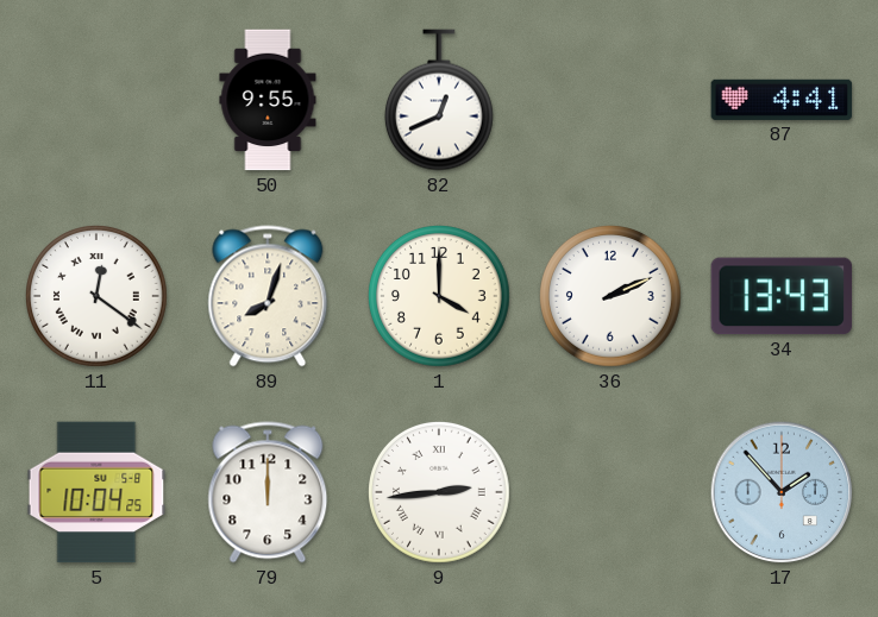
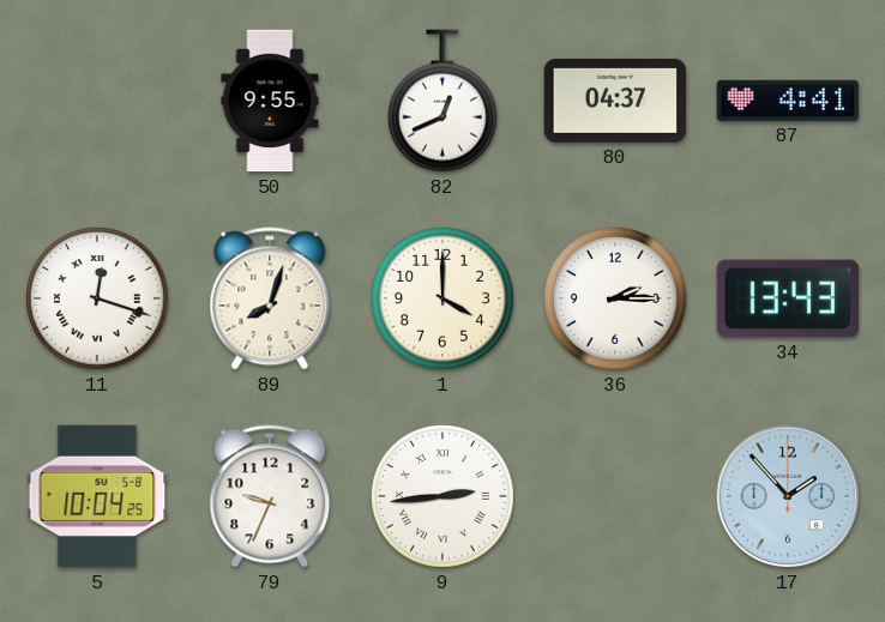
80: none -> 04:37
11: 12:21 -> 12:18
36: 2:11 -> 2:15
79: 12:00 -> 9:34
